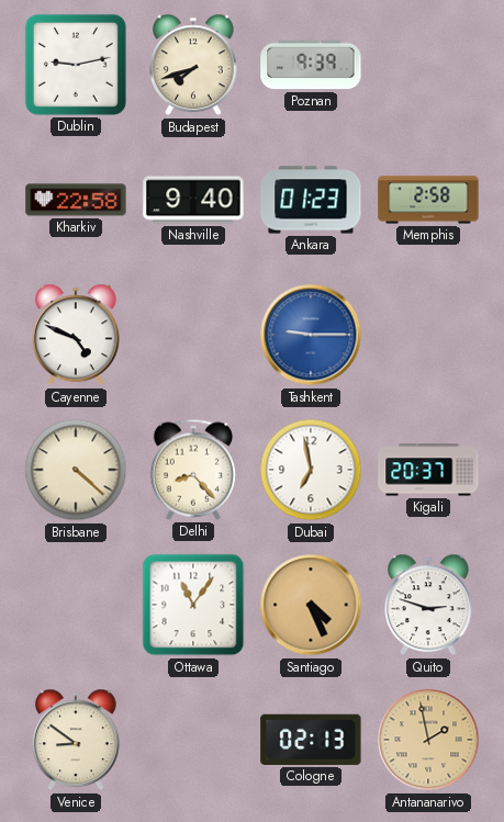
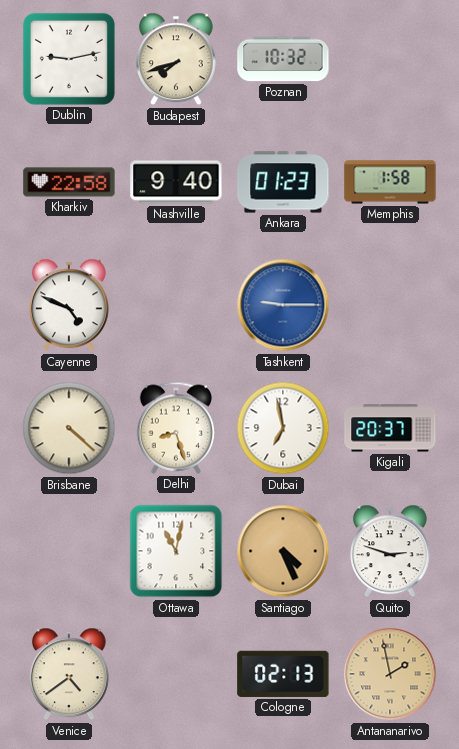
Poznan: 9:39 -> 10:32
Memphis: 2:58 -> 1:58
Delhi: 8:23 -> 8:27
Ottawa: 11:06 -> 11:02
Venice: 8:51 -> 4:39
